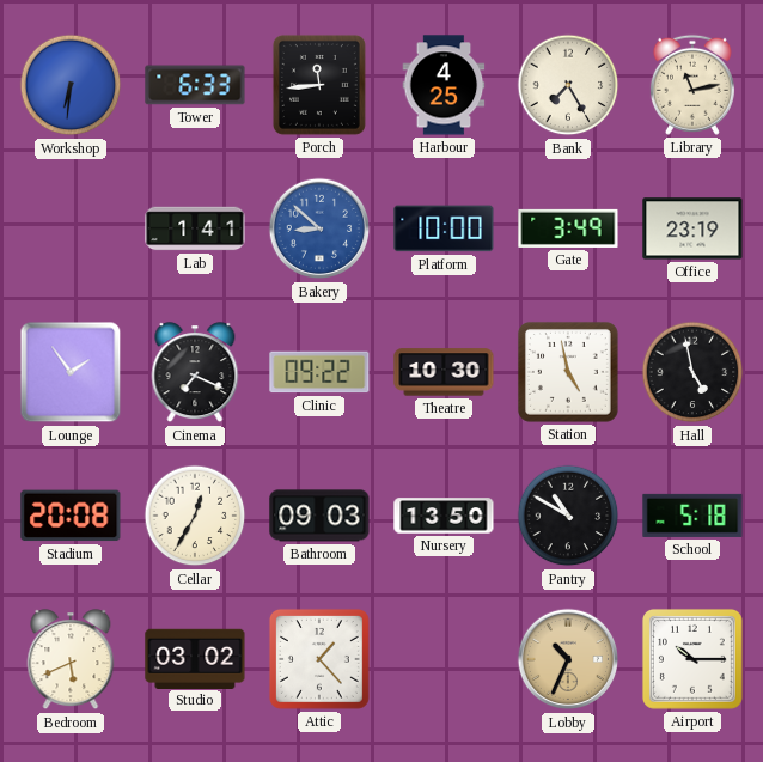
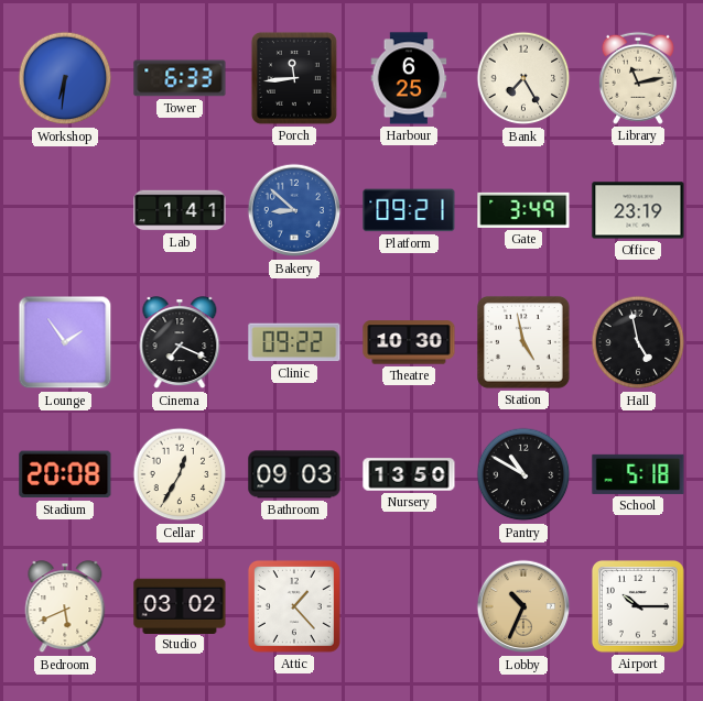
Harbour: 4:25 -> 6:25
Platform: 10:00 -> 09:21
